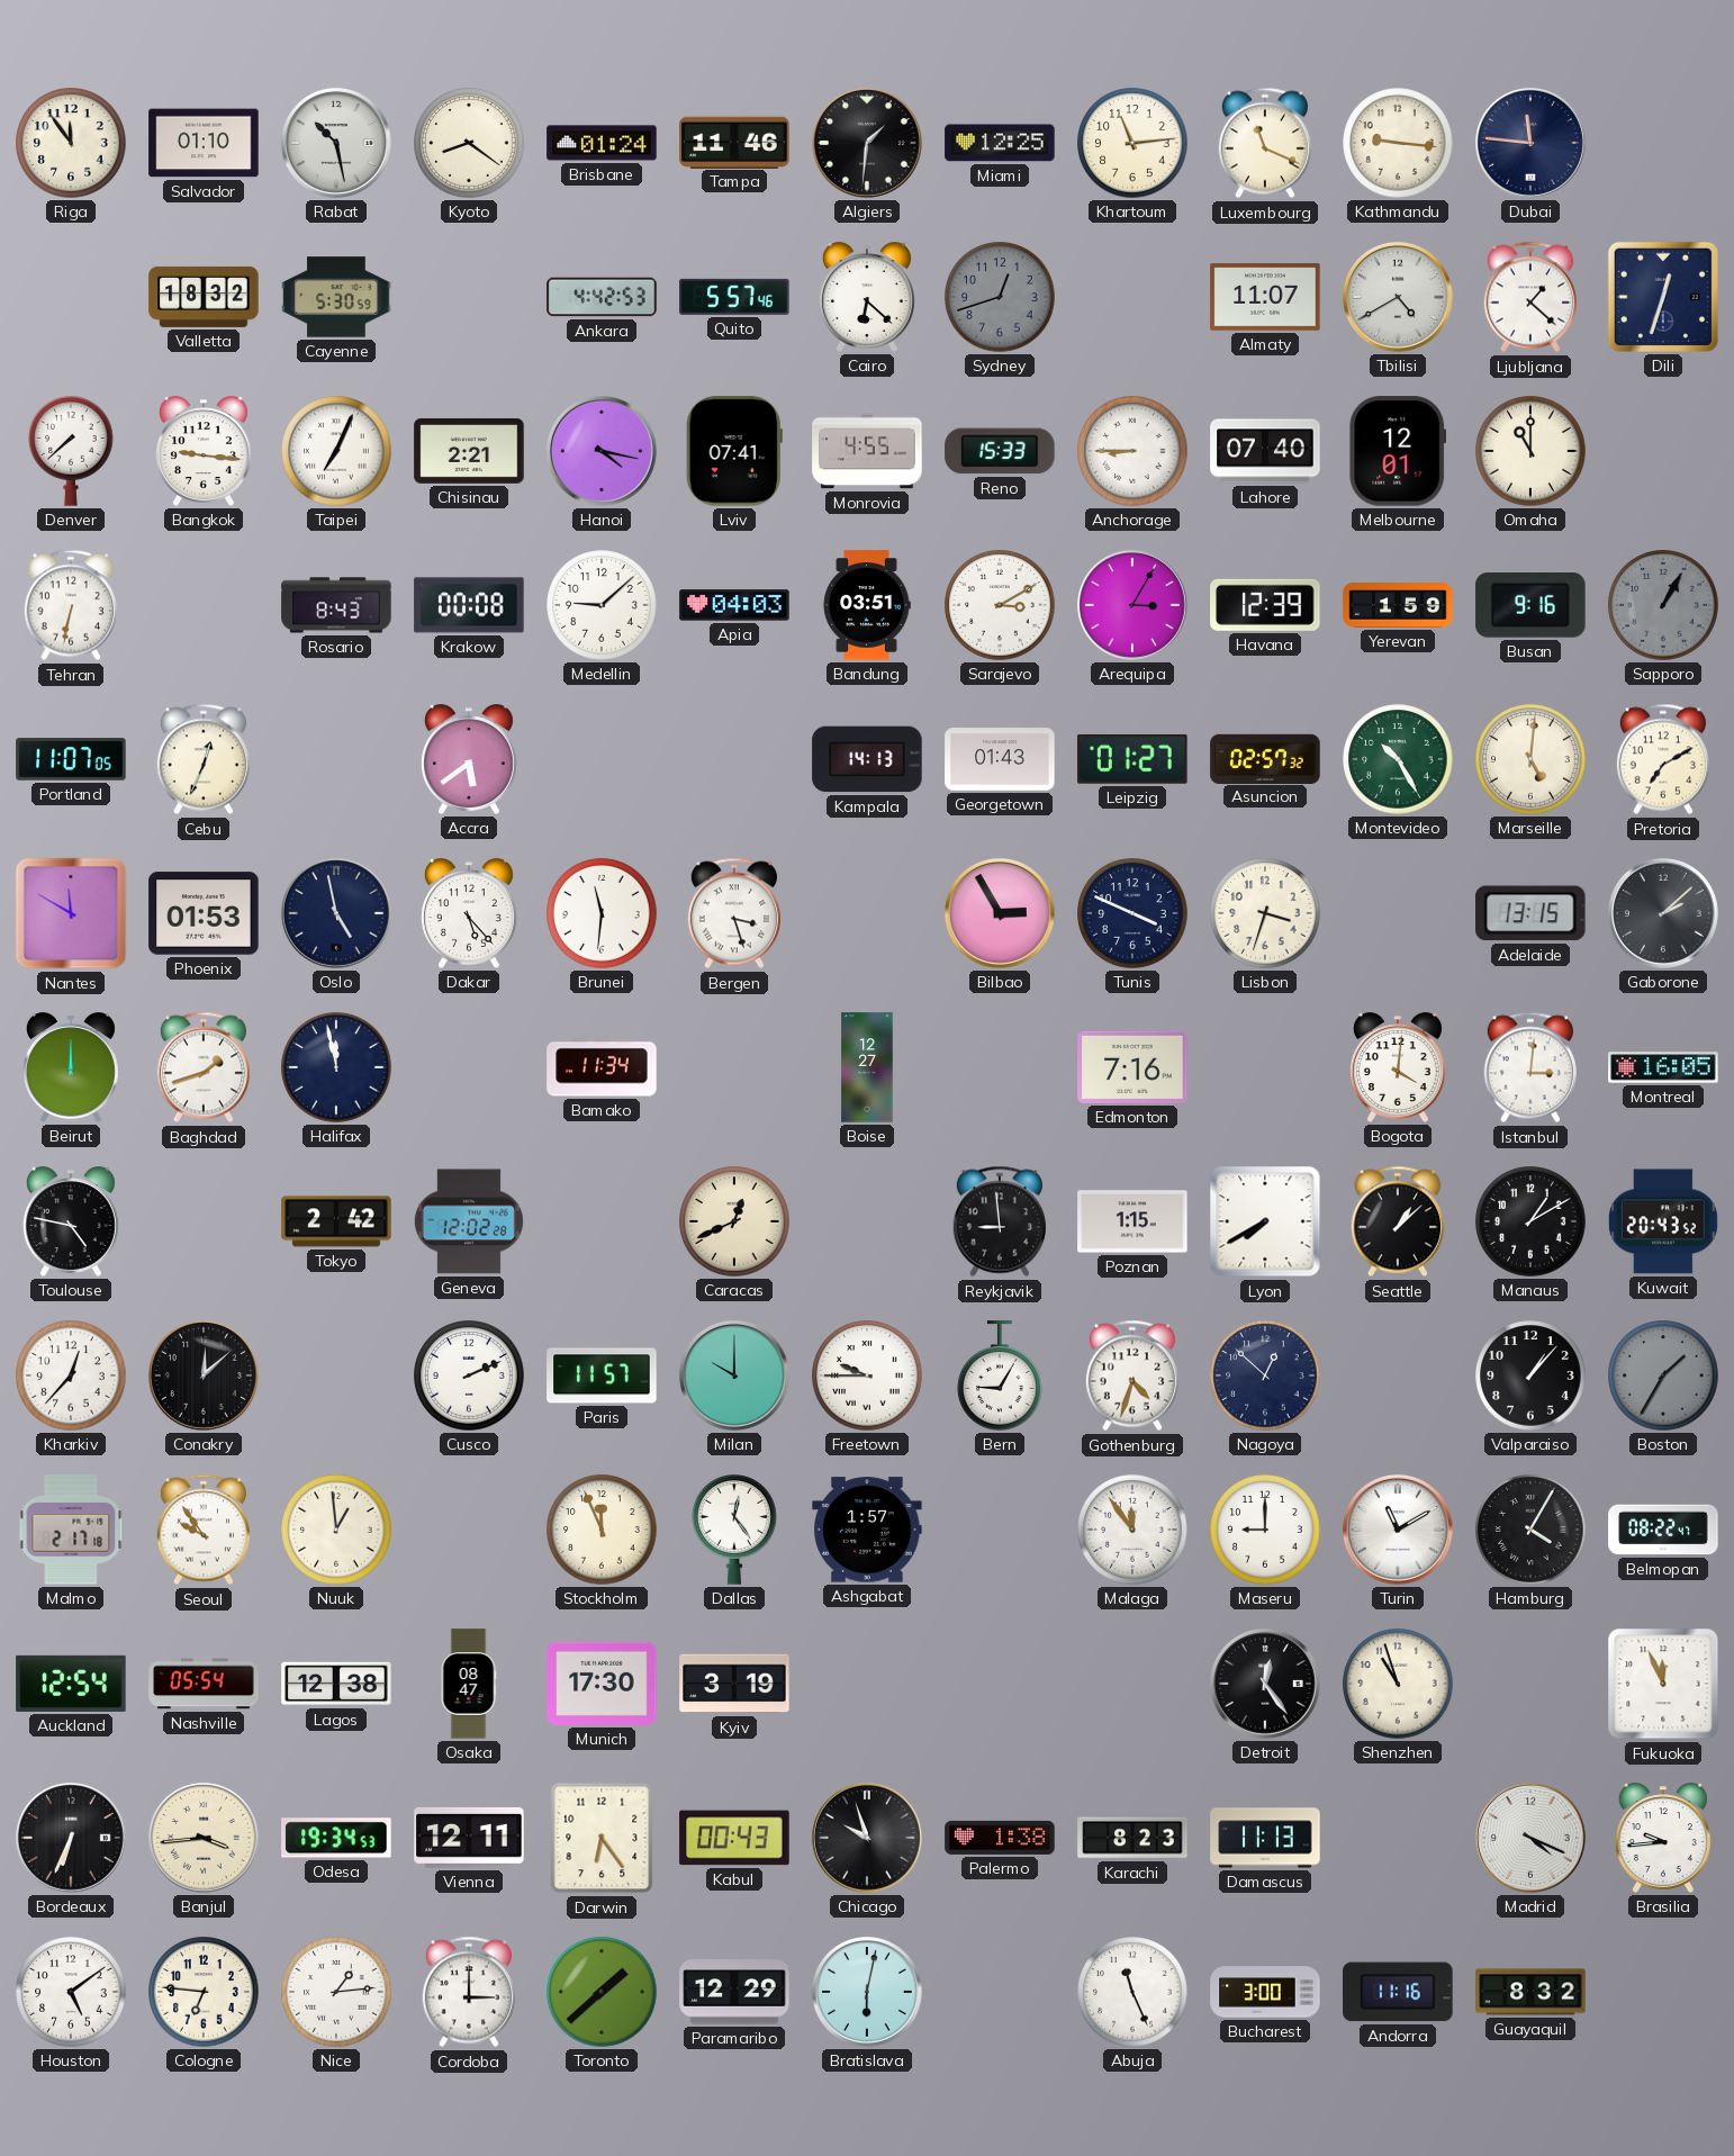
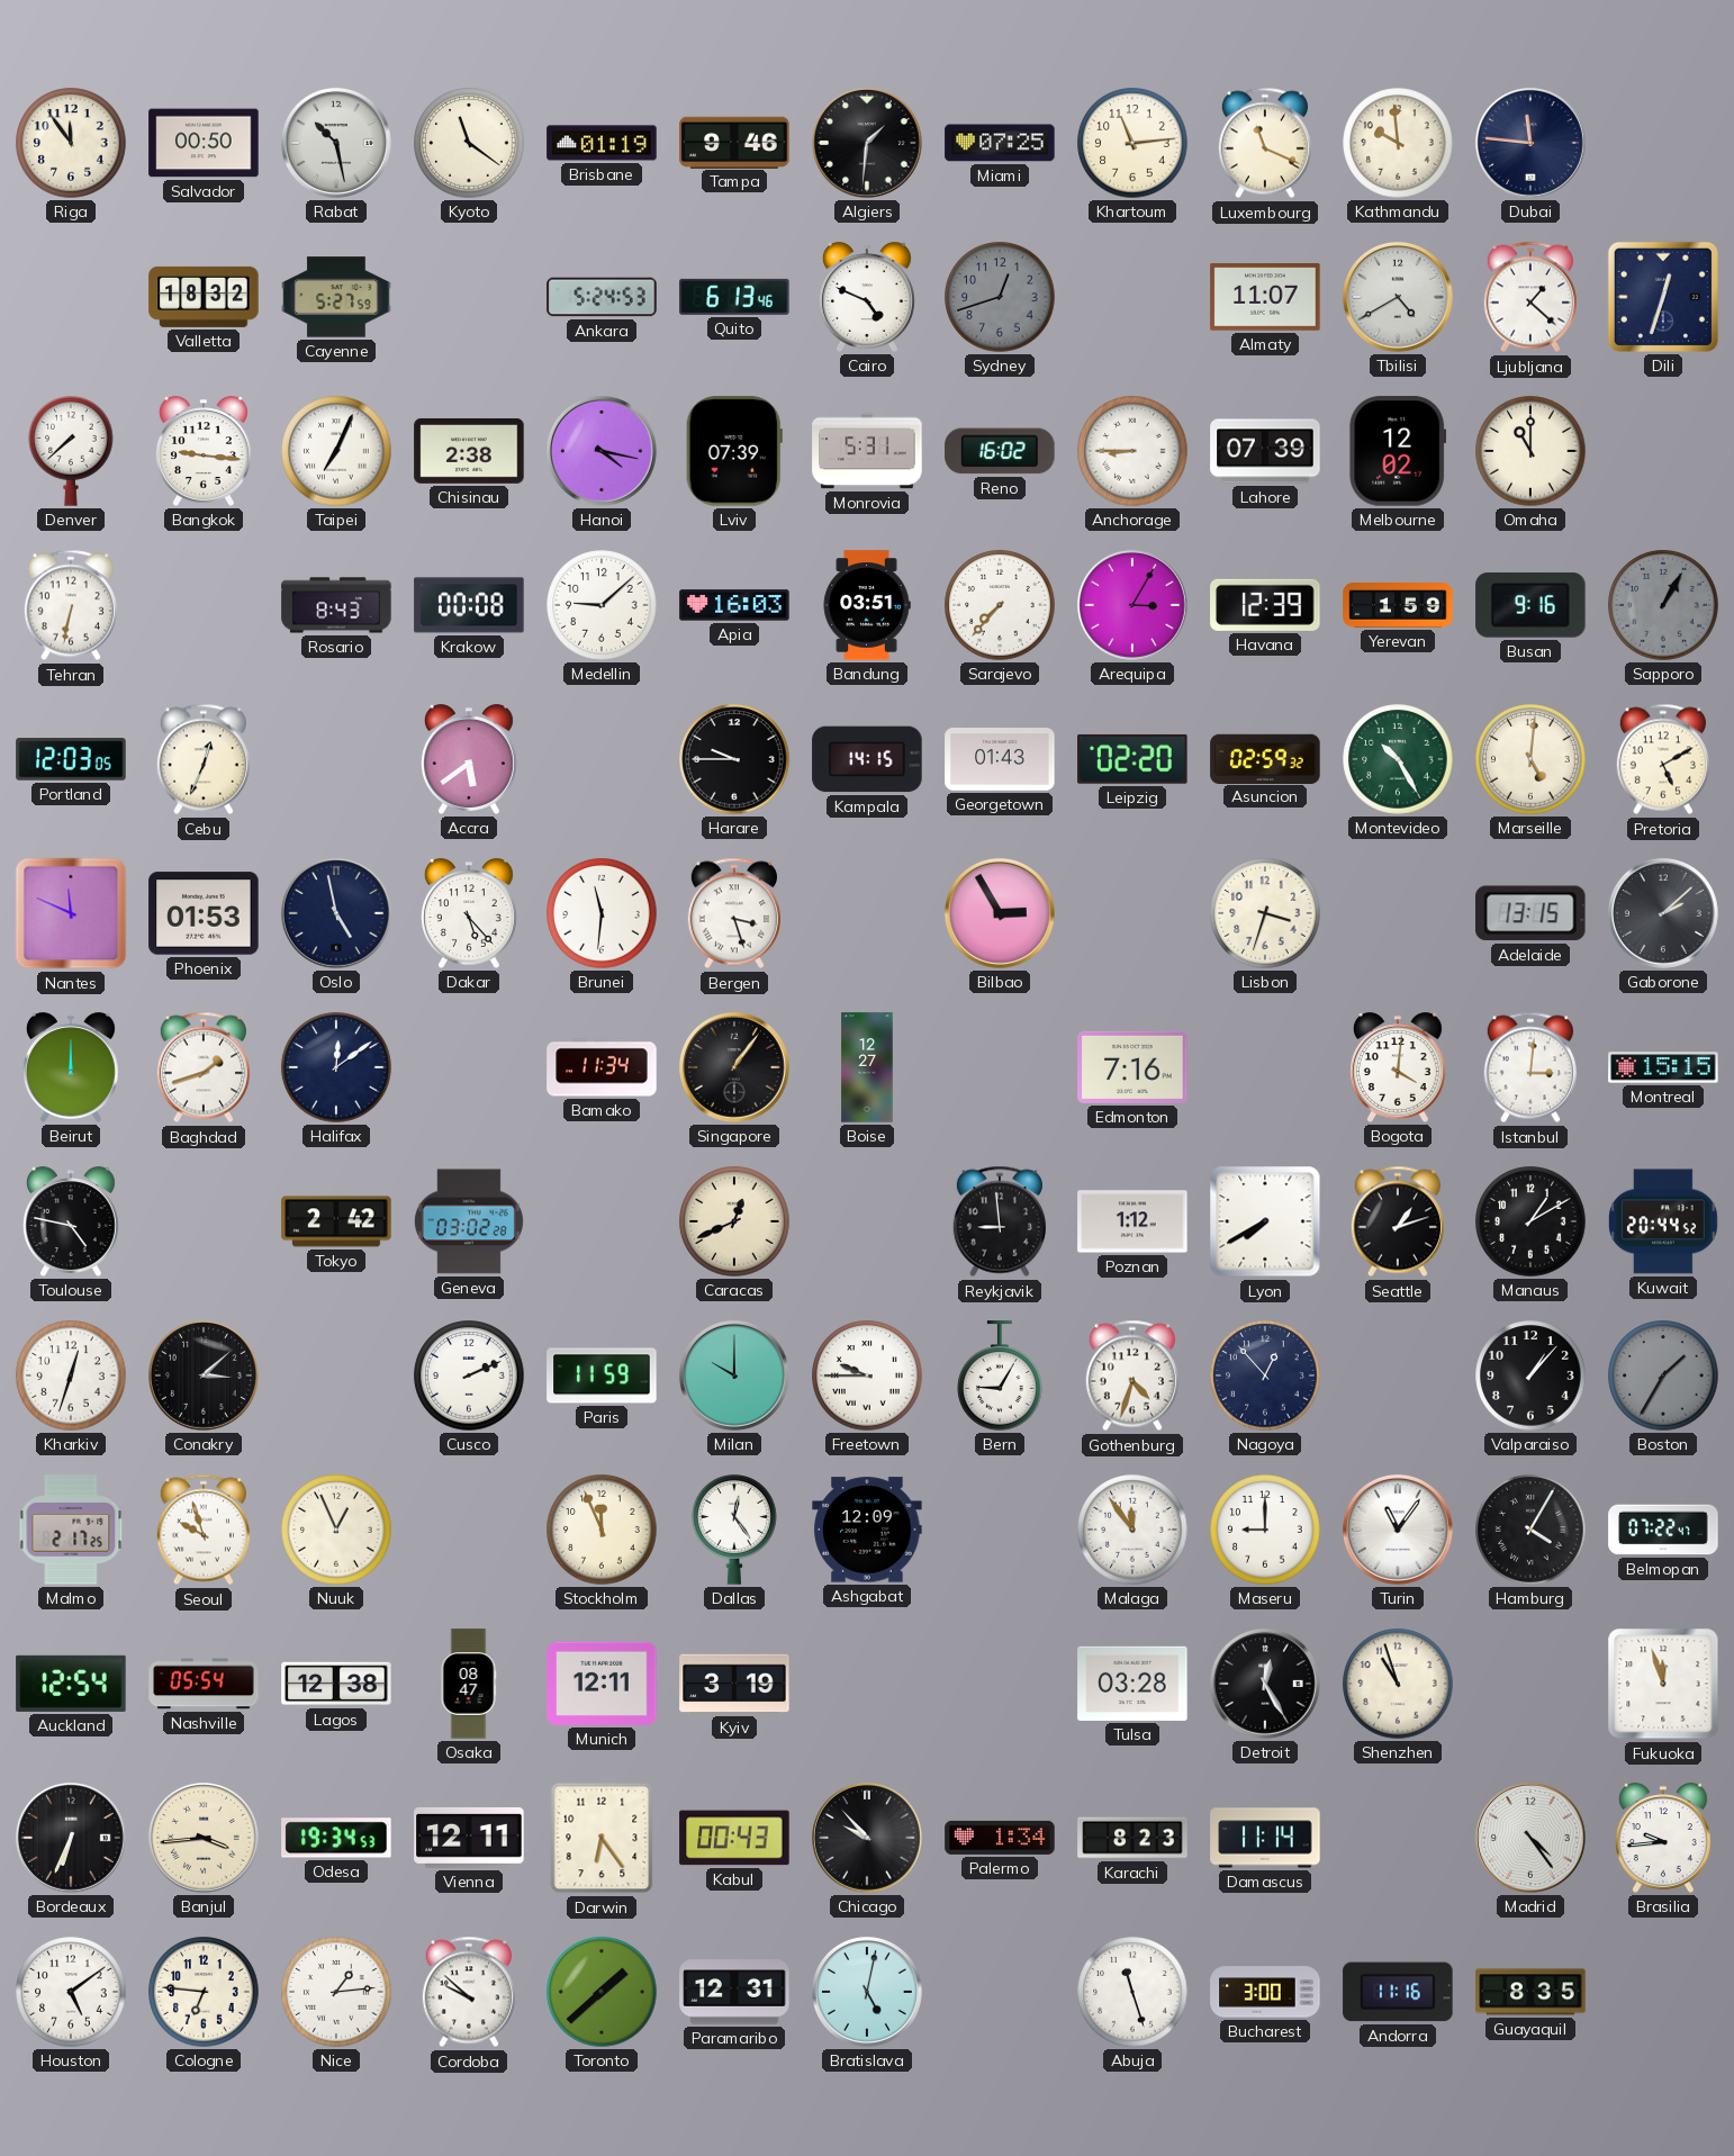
Salvador: 01:10 -> 00:50
Kyoto: 8:21 -> 11:21
Brisbane: 01:24 -> 01:19
Tampa: 11:46 -> 9:46
Miami: 12:25 -> 07:25
Kathmandu: 9:16 -> 9:59
Cayenne: 5:30 -> 5:27
Ankara: 4:42 -> 5:24
Quito: 5:57 -> 6:13
Cairo: 6:22 -> 4:49
Chisinau: 2:21 -> 2:38
Lviv: 07:41 -> 07:39
Monrovia: 4:55 -> 5:31
Reno: 15:33 -> 16:02
Lahore: 07:40 -> 07:39
Melbourne: 12:01 -> 12:02
Apia: 04:03 -> 16:03
Sarajevo: 3:10 -> 7:37
Portland: 11:07 -> 12:03
Harare: none -> 9:45
Kampala: 14:13 -> 14:15
Leipzig: 01:27 -> 02:20
Asuncion: 02:57 -> 02:59
Pretoria: 7:10 -> 5:10
Nantes: 11:50 -> 11:49
Tunis: 3:49 -> none
Halifax: 11:58 -> 12:09
Singapore: none -> 1:06
Montreal: 16:05 -> 15:15
Geneva: 12:02 -> 03:02
Poznan: 1:15 -> 1:12
Seattle: 1:08 -> 1:12
Kuwait: 20:43 -> 20:44
Kharkiv: 12:37 -> 12:33
Conakry: 12:08 -> 3:08
Paris: 11:57 -> 11:59
Nagoya: 12:52 -> 12:53
Malmo: 2:17:18 -> 2:17:25
Seoul: 9:54 -> 9:57
Nuuk: 12:59 -> 12:56
Ashgabat: 1:57 -> 12:09
Turin: 11:10 -> 11:06
Belmopan: 08:22 -> 07:22
Munich: 17:30 -> 12:11
Tulsa: none -> 03:28
Detroit: 12:24 -> 12:25
Fukuoka: 11:56 -> 11:57
Chicago: 9:57 -> 9:53
Palermo: 1:38 -> 1:34
Damascus: 11:13 -> 11:14
Madrid: 4:19 -> 4:24
Cordoba: 3:00 -> 9:52
Paramaribo: 12:29 -> 12:31
Bratislava: 6:02 -> 5:02
Abuja: 11:26 -> 11:27
Guayaquil: 8:32 -> 8:35
